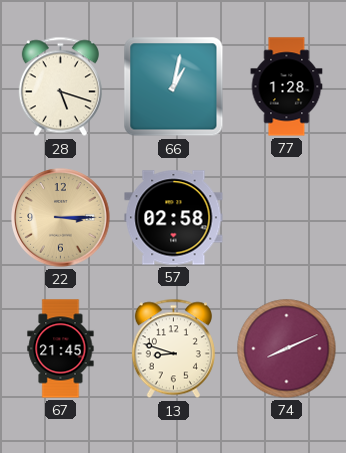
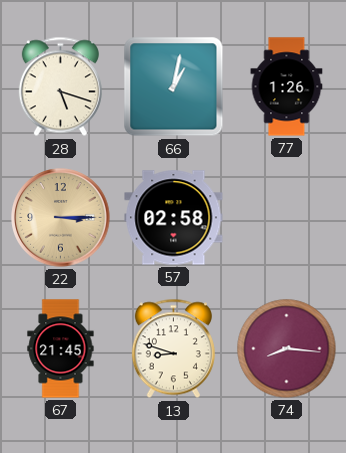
77: 1:28 -> 1:26
74: 8:11 -> 8:16
